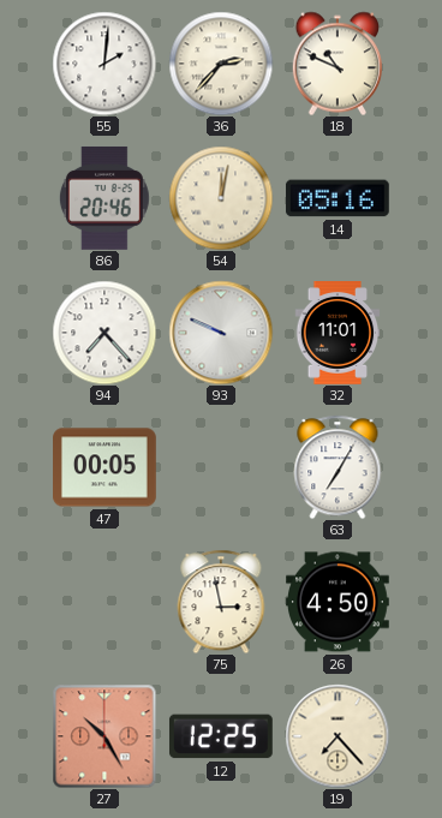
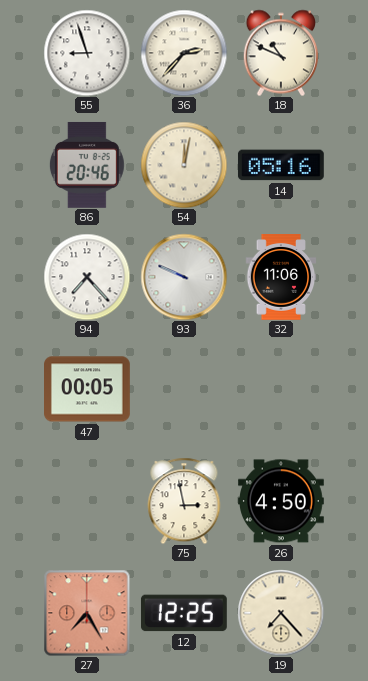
55: 2:01 -> 8:57
32: 11:01 -> 11:06
63: 7:05 -> none
27: 10:25 -> 7:25
